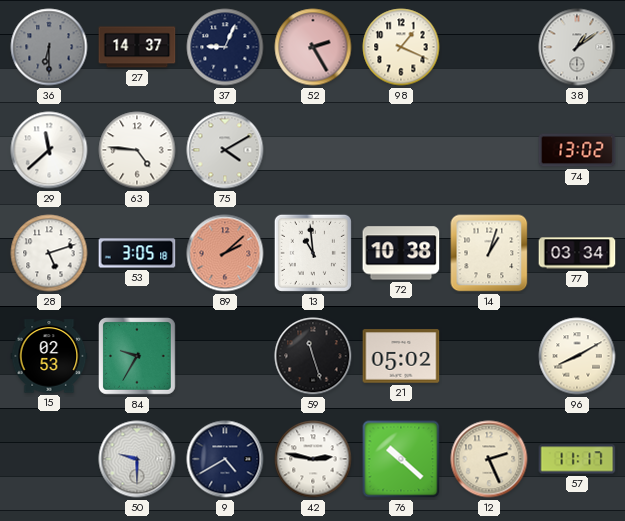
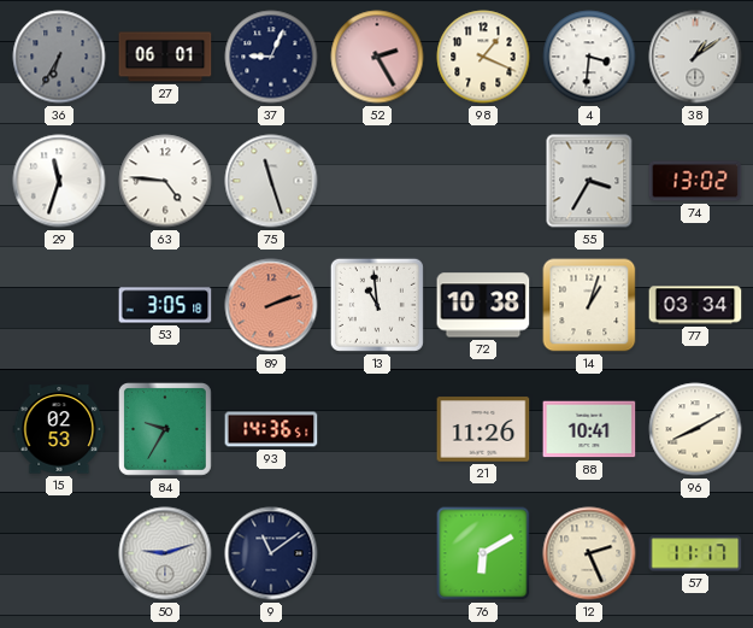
36: 6:30 -> 6:35
27: 14:37 -> 06:01
4: none -> 3:31
29: 11:38 -> 11:33
75: 4:10 -> 11:27
55: none -> 3:35
28: 5:12 -> none
89: 2:08 -> 2:12
93: none -> 14:36
59: 11:27 -> none
21: 05:02 -> 11:26
88: none -> 10:41
50: 9:30 -> 9:12
9: 4:40 -> 11:09
42: 2:47 -> none
76: 10:22 -> 6:10
